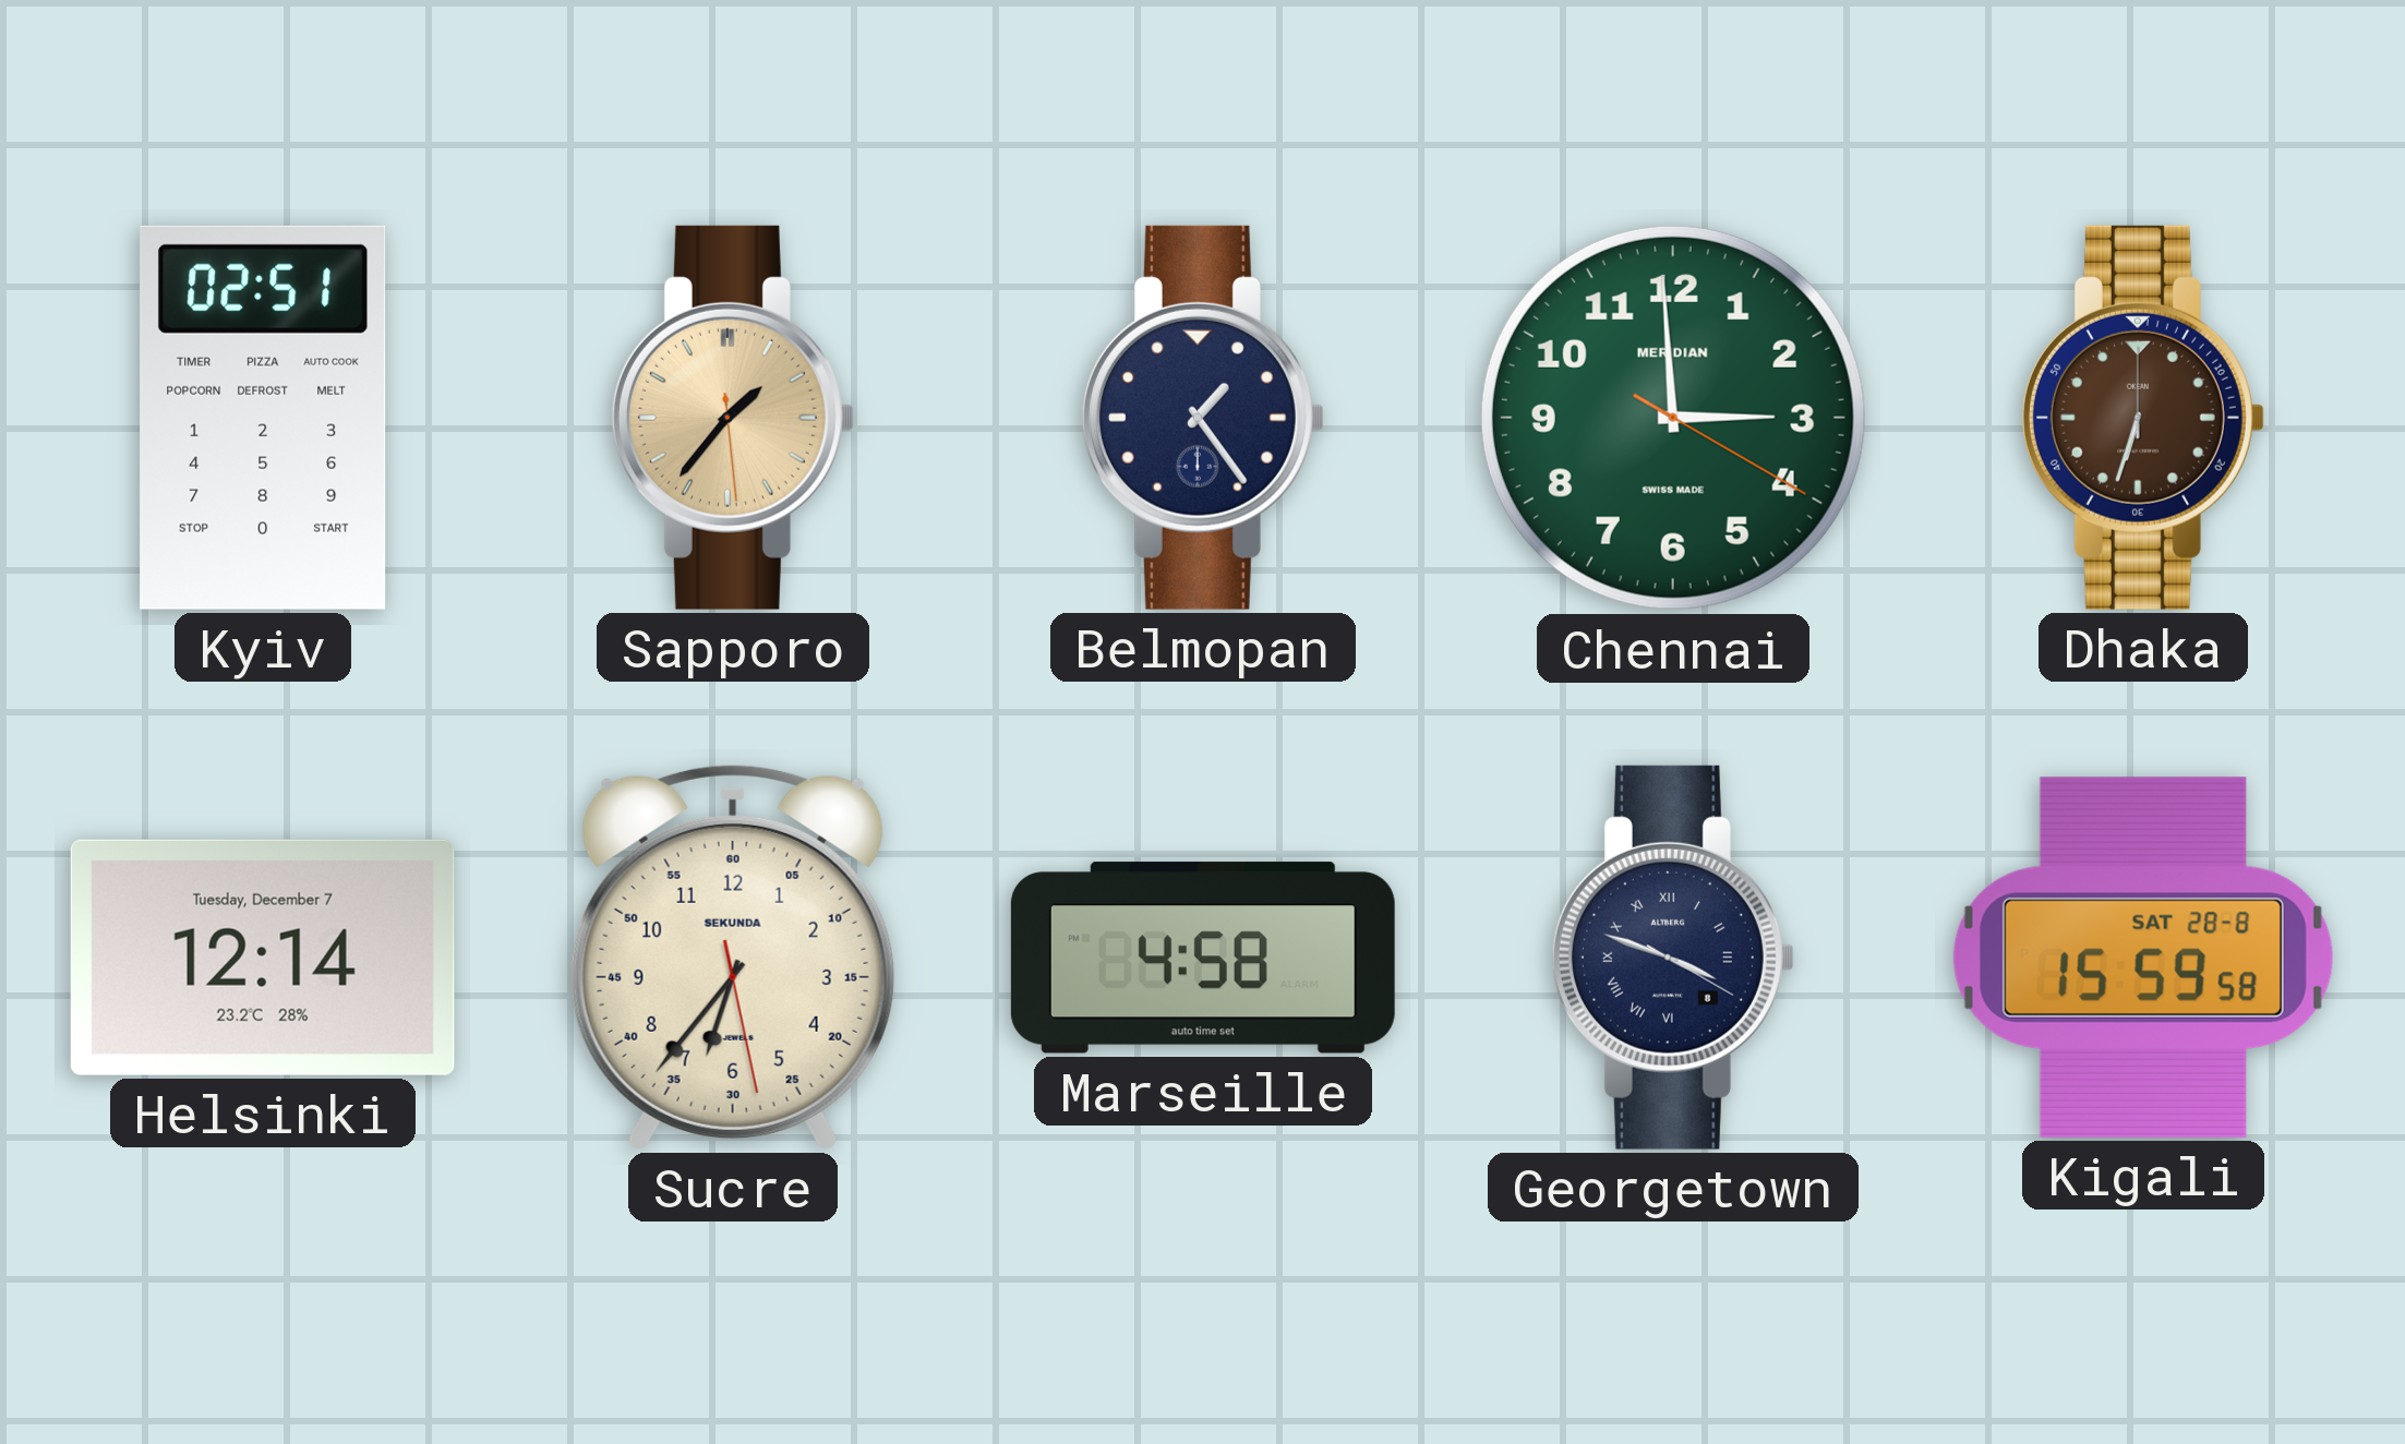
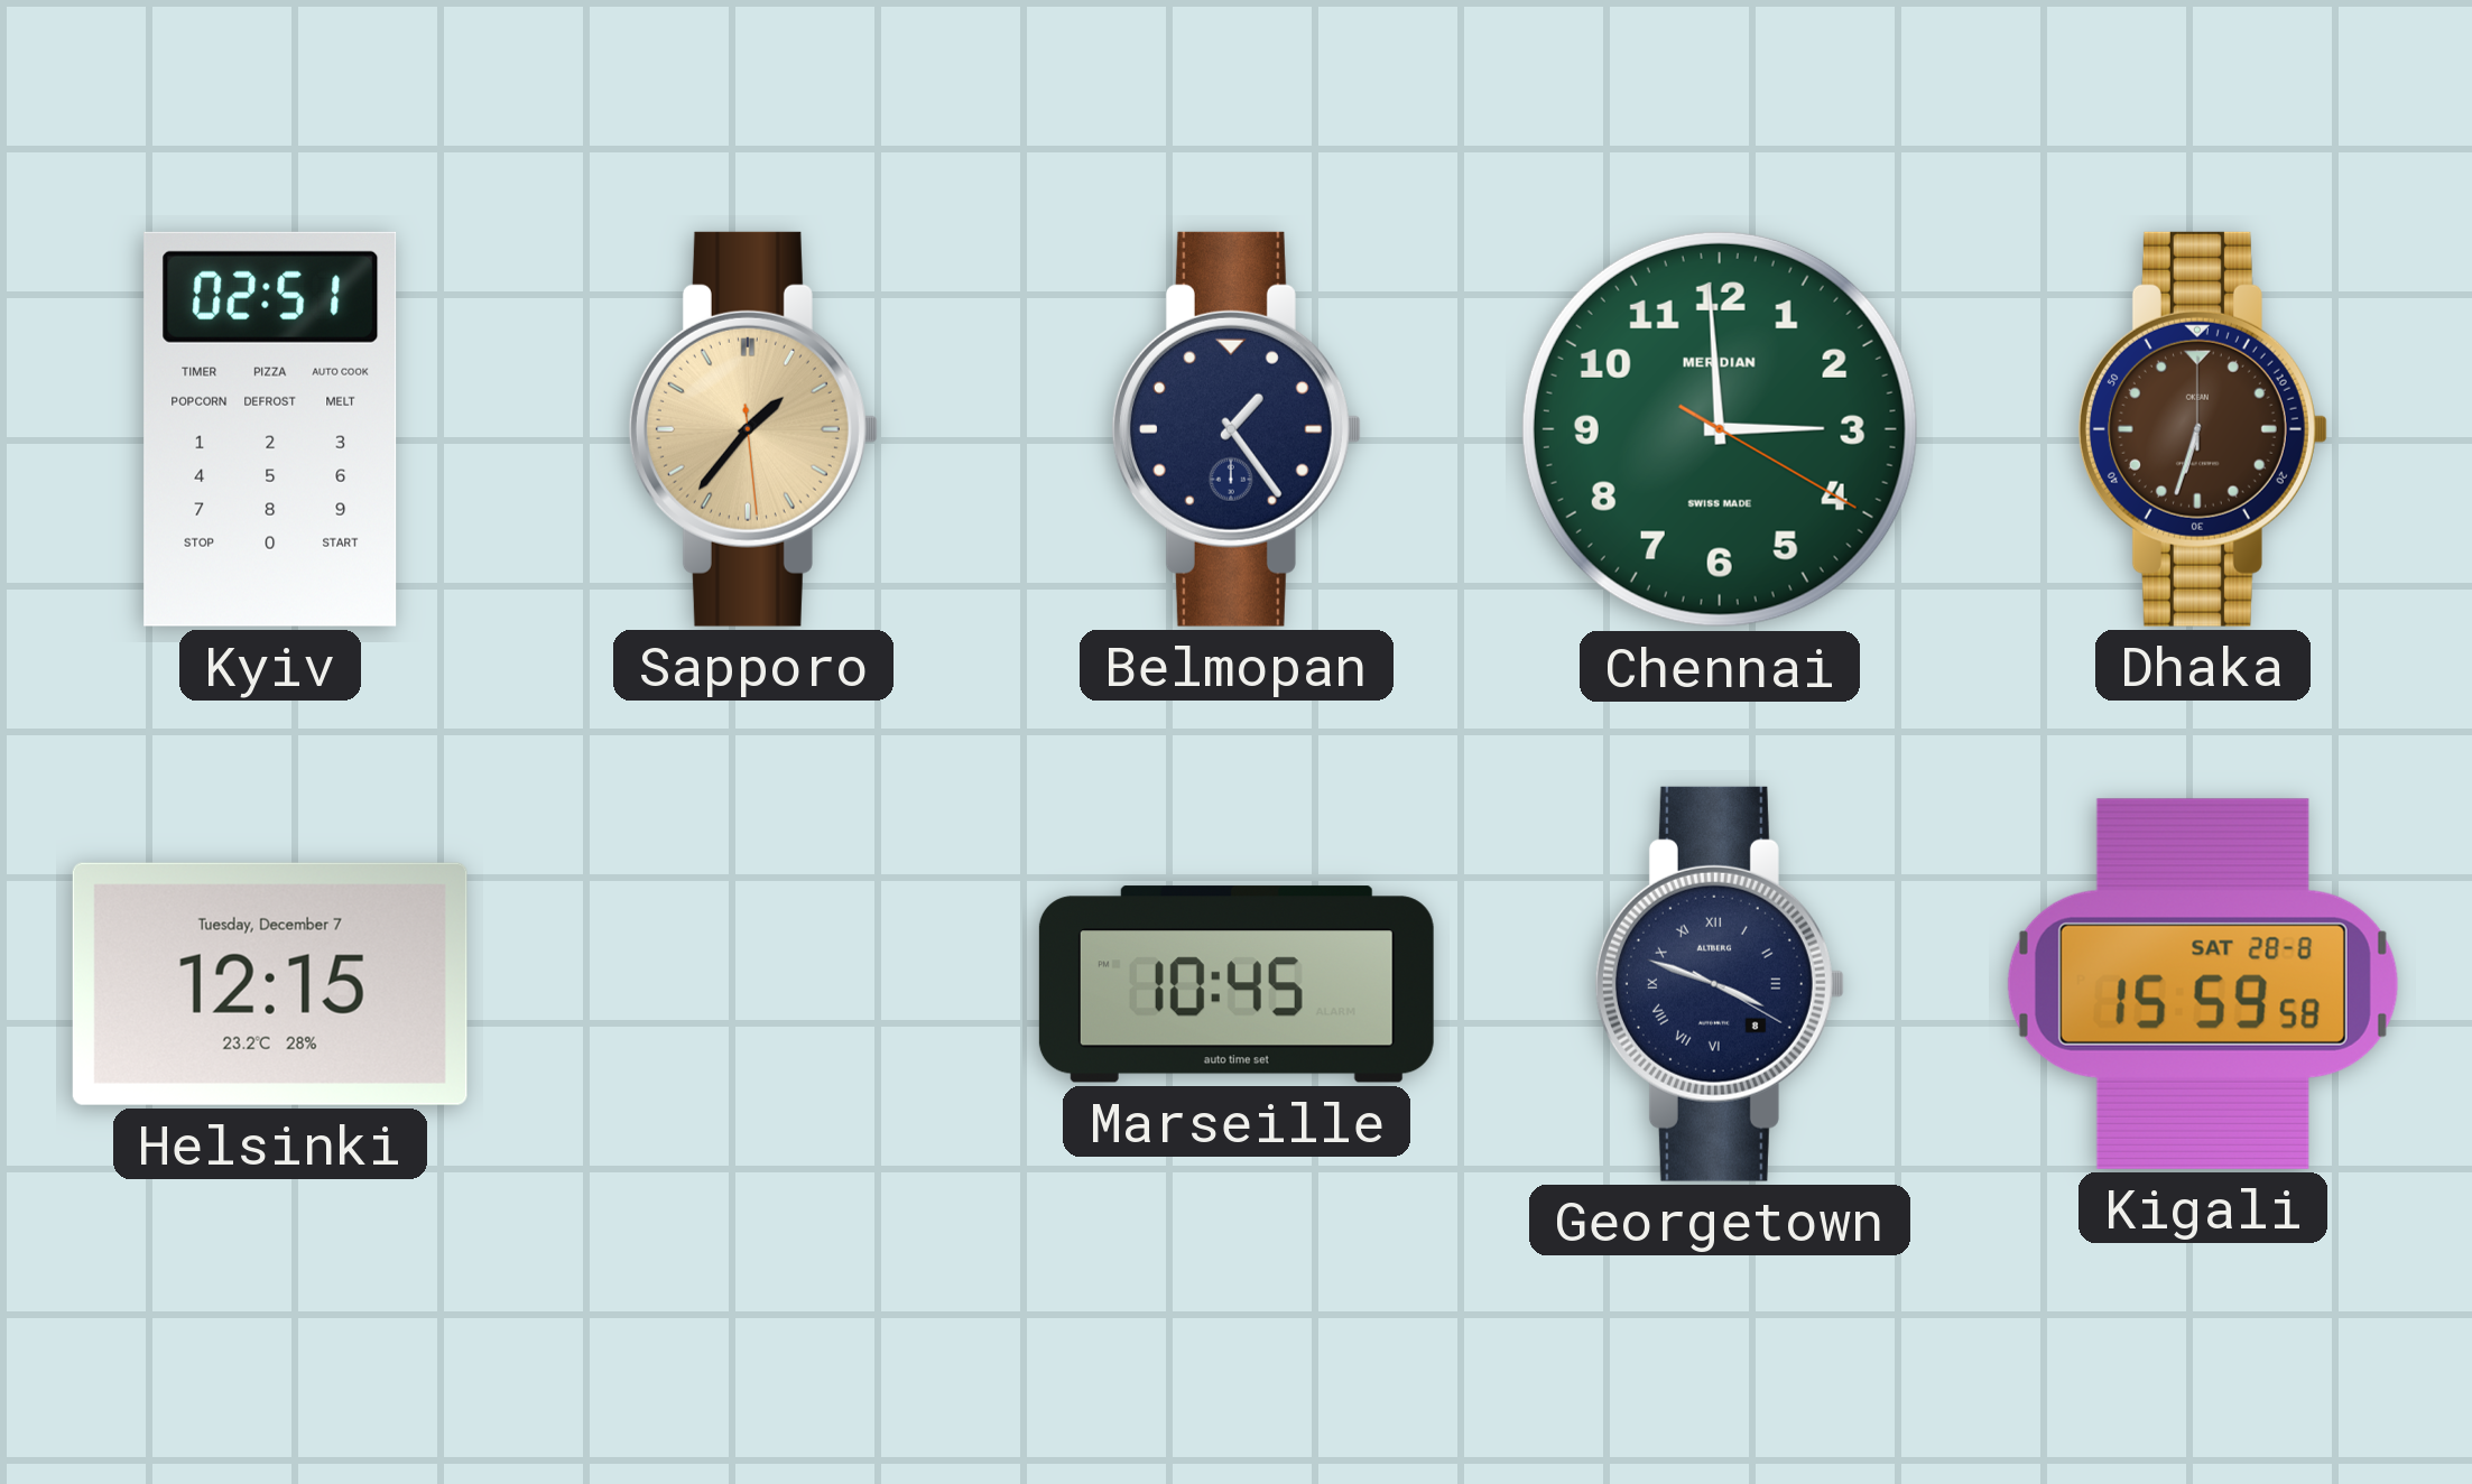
Helsinki: 12:14 -> 12:15
Sucre: 6:36 -> none
Marseille: 4:58 -> 10:45
